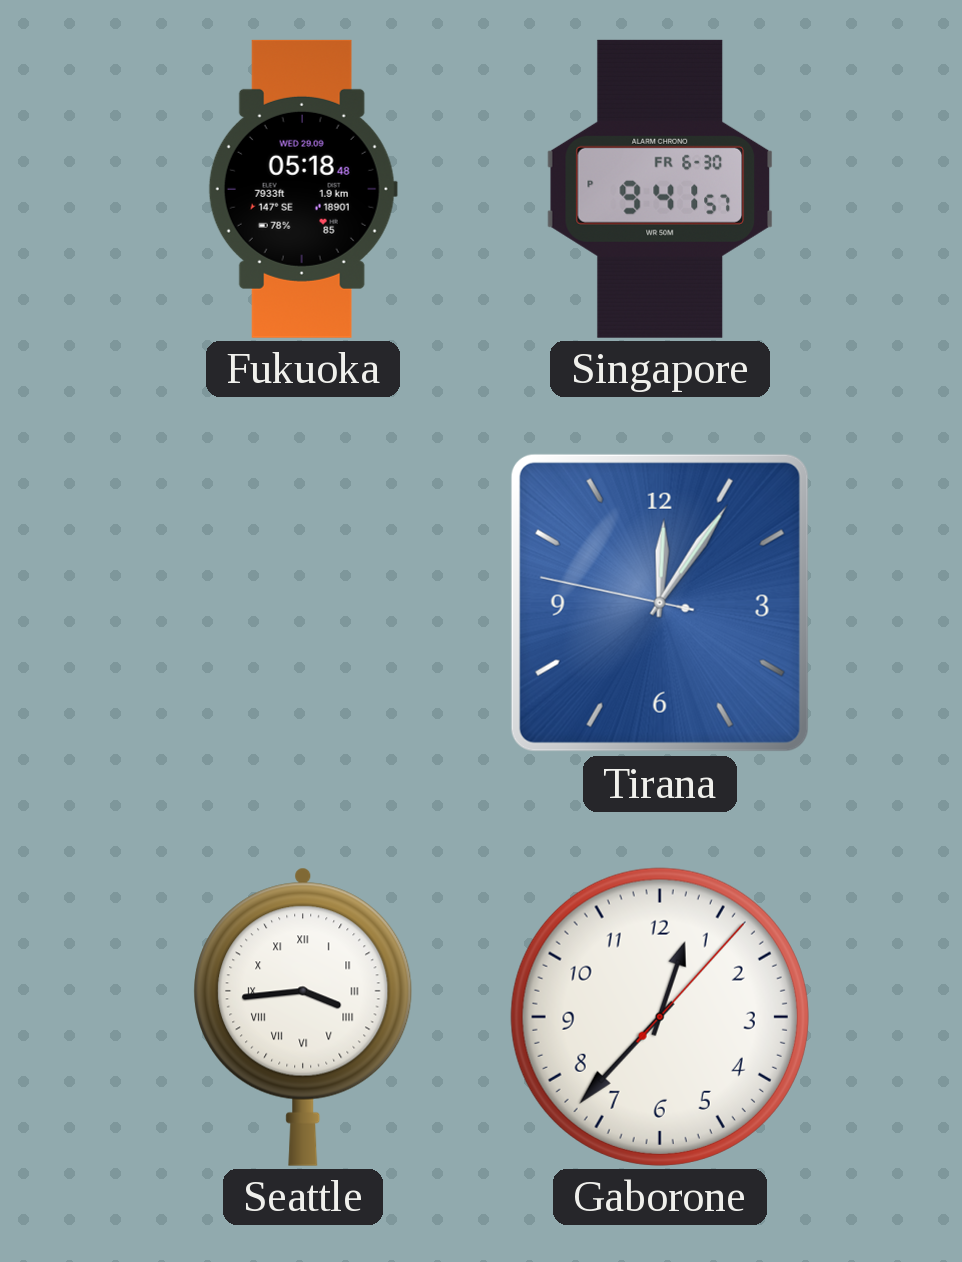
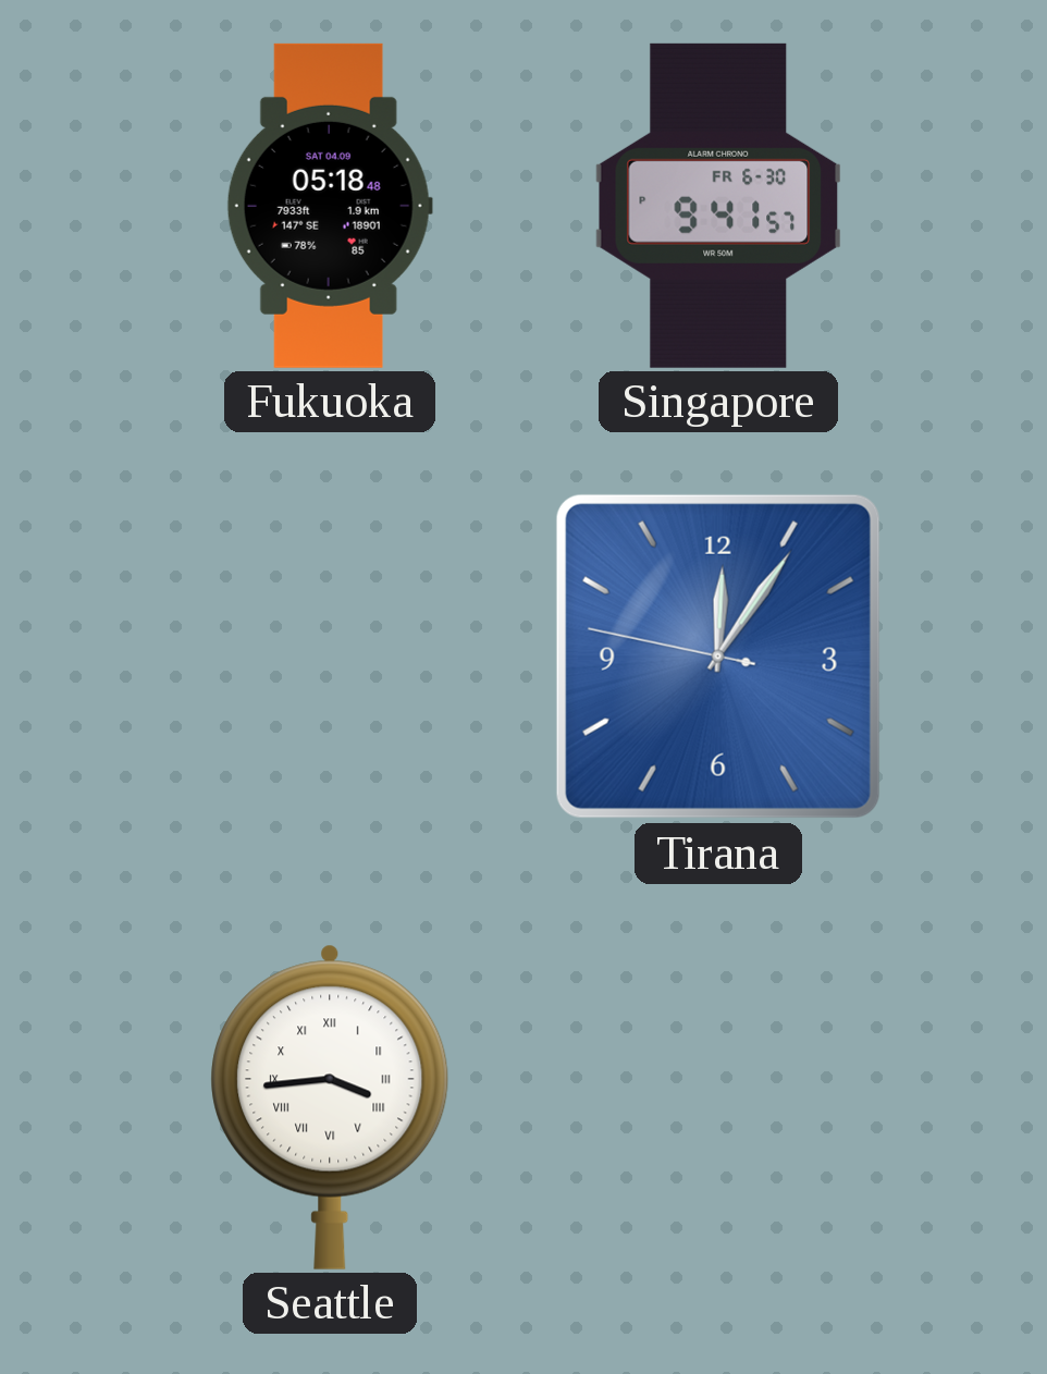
Fukuoka date: WED 29.09 -> SAT 04.09
Gaborone: 12:37 -> none
